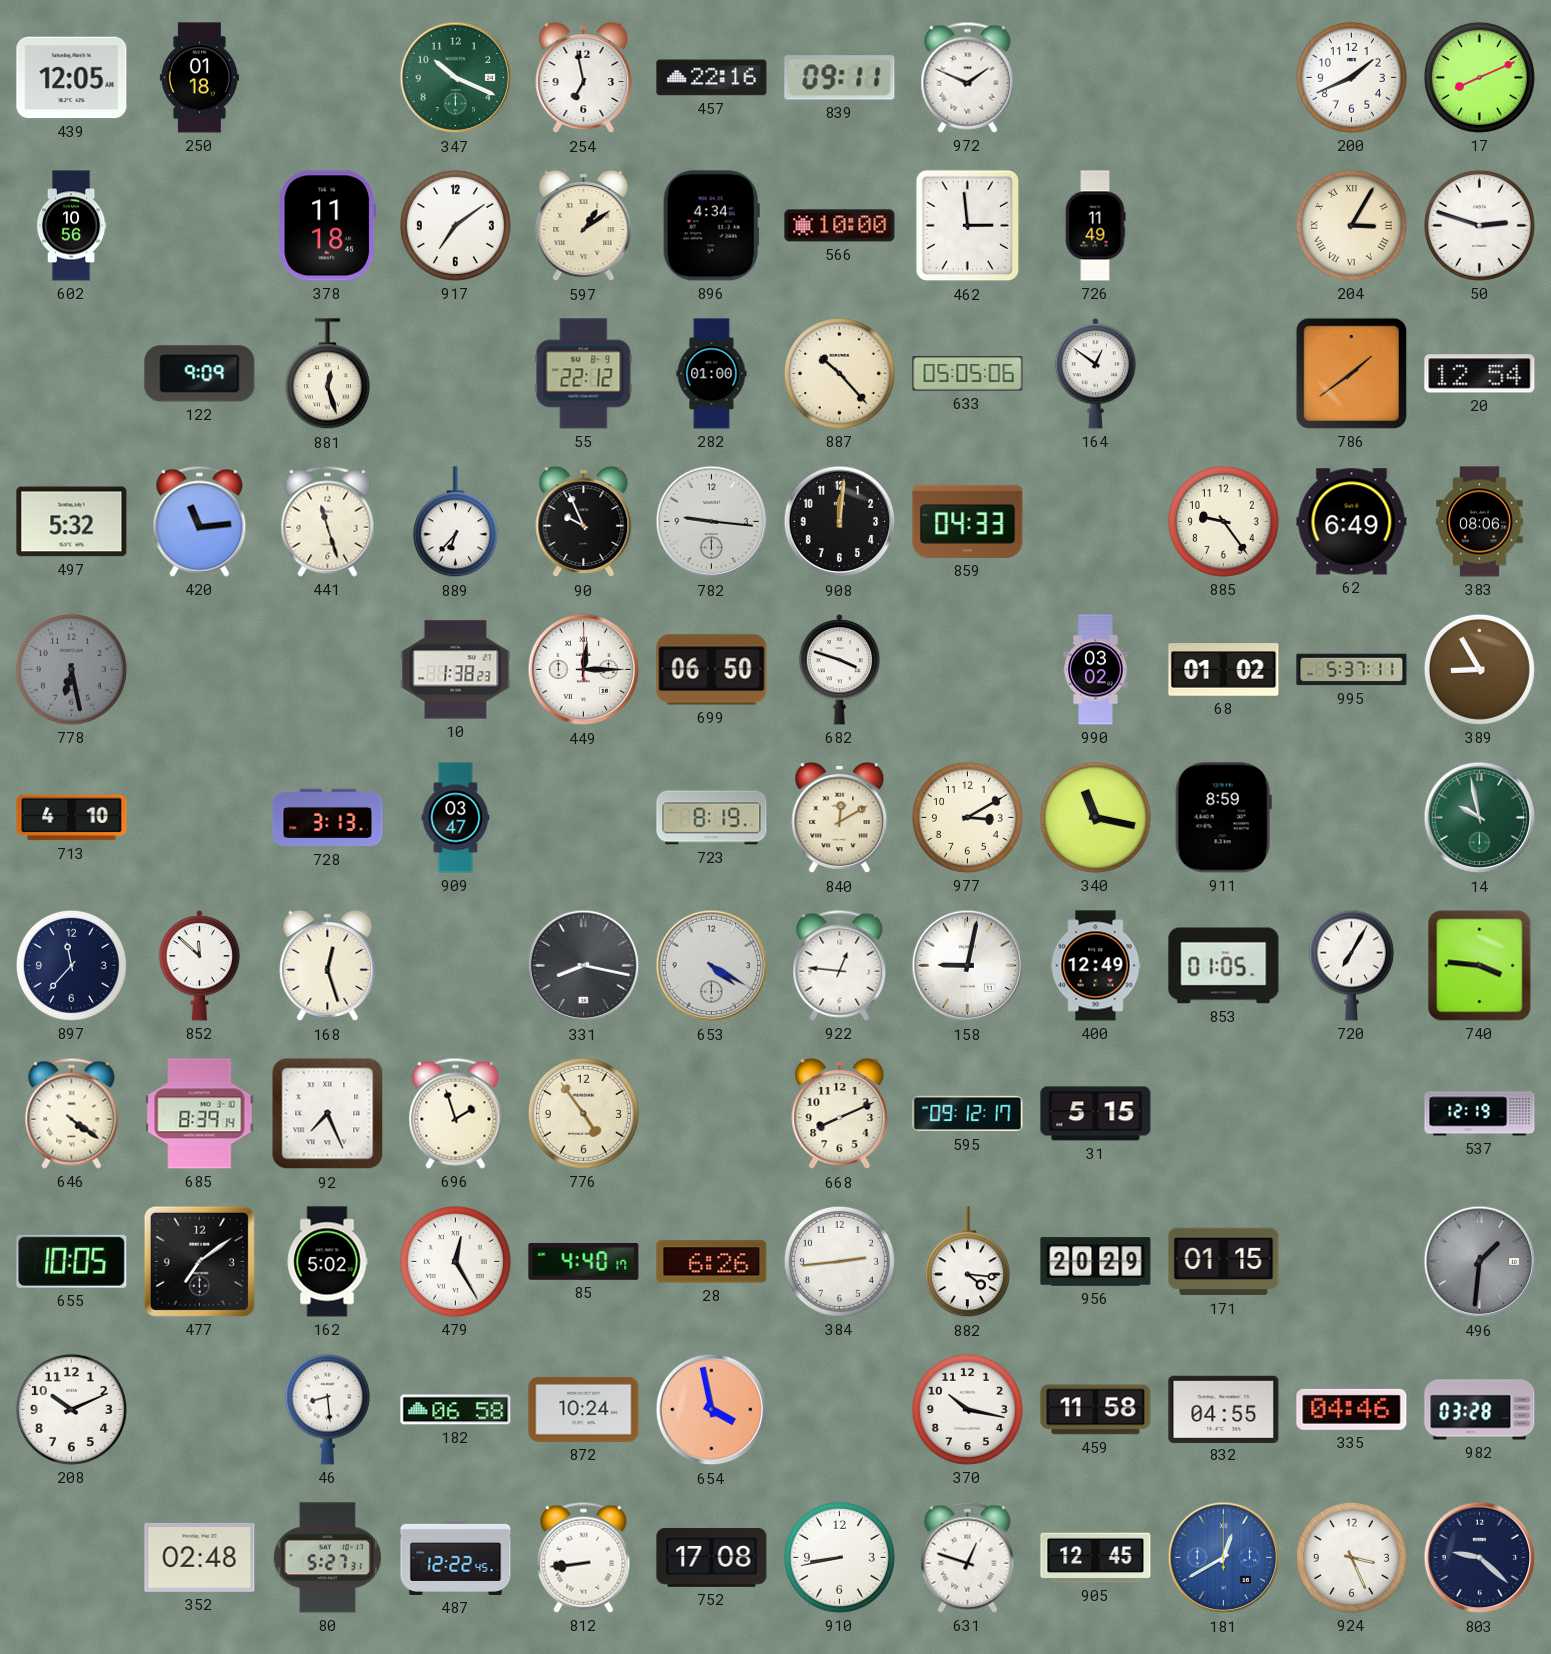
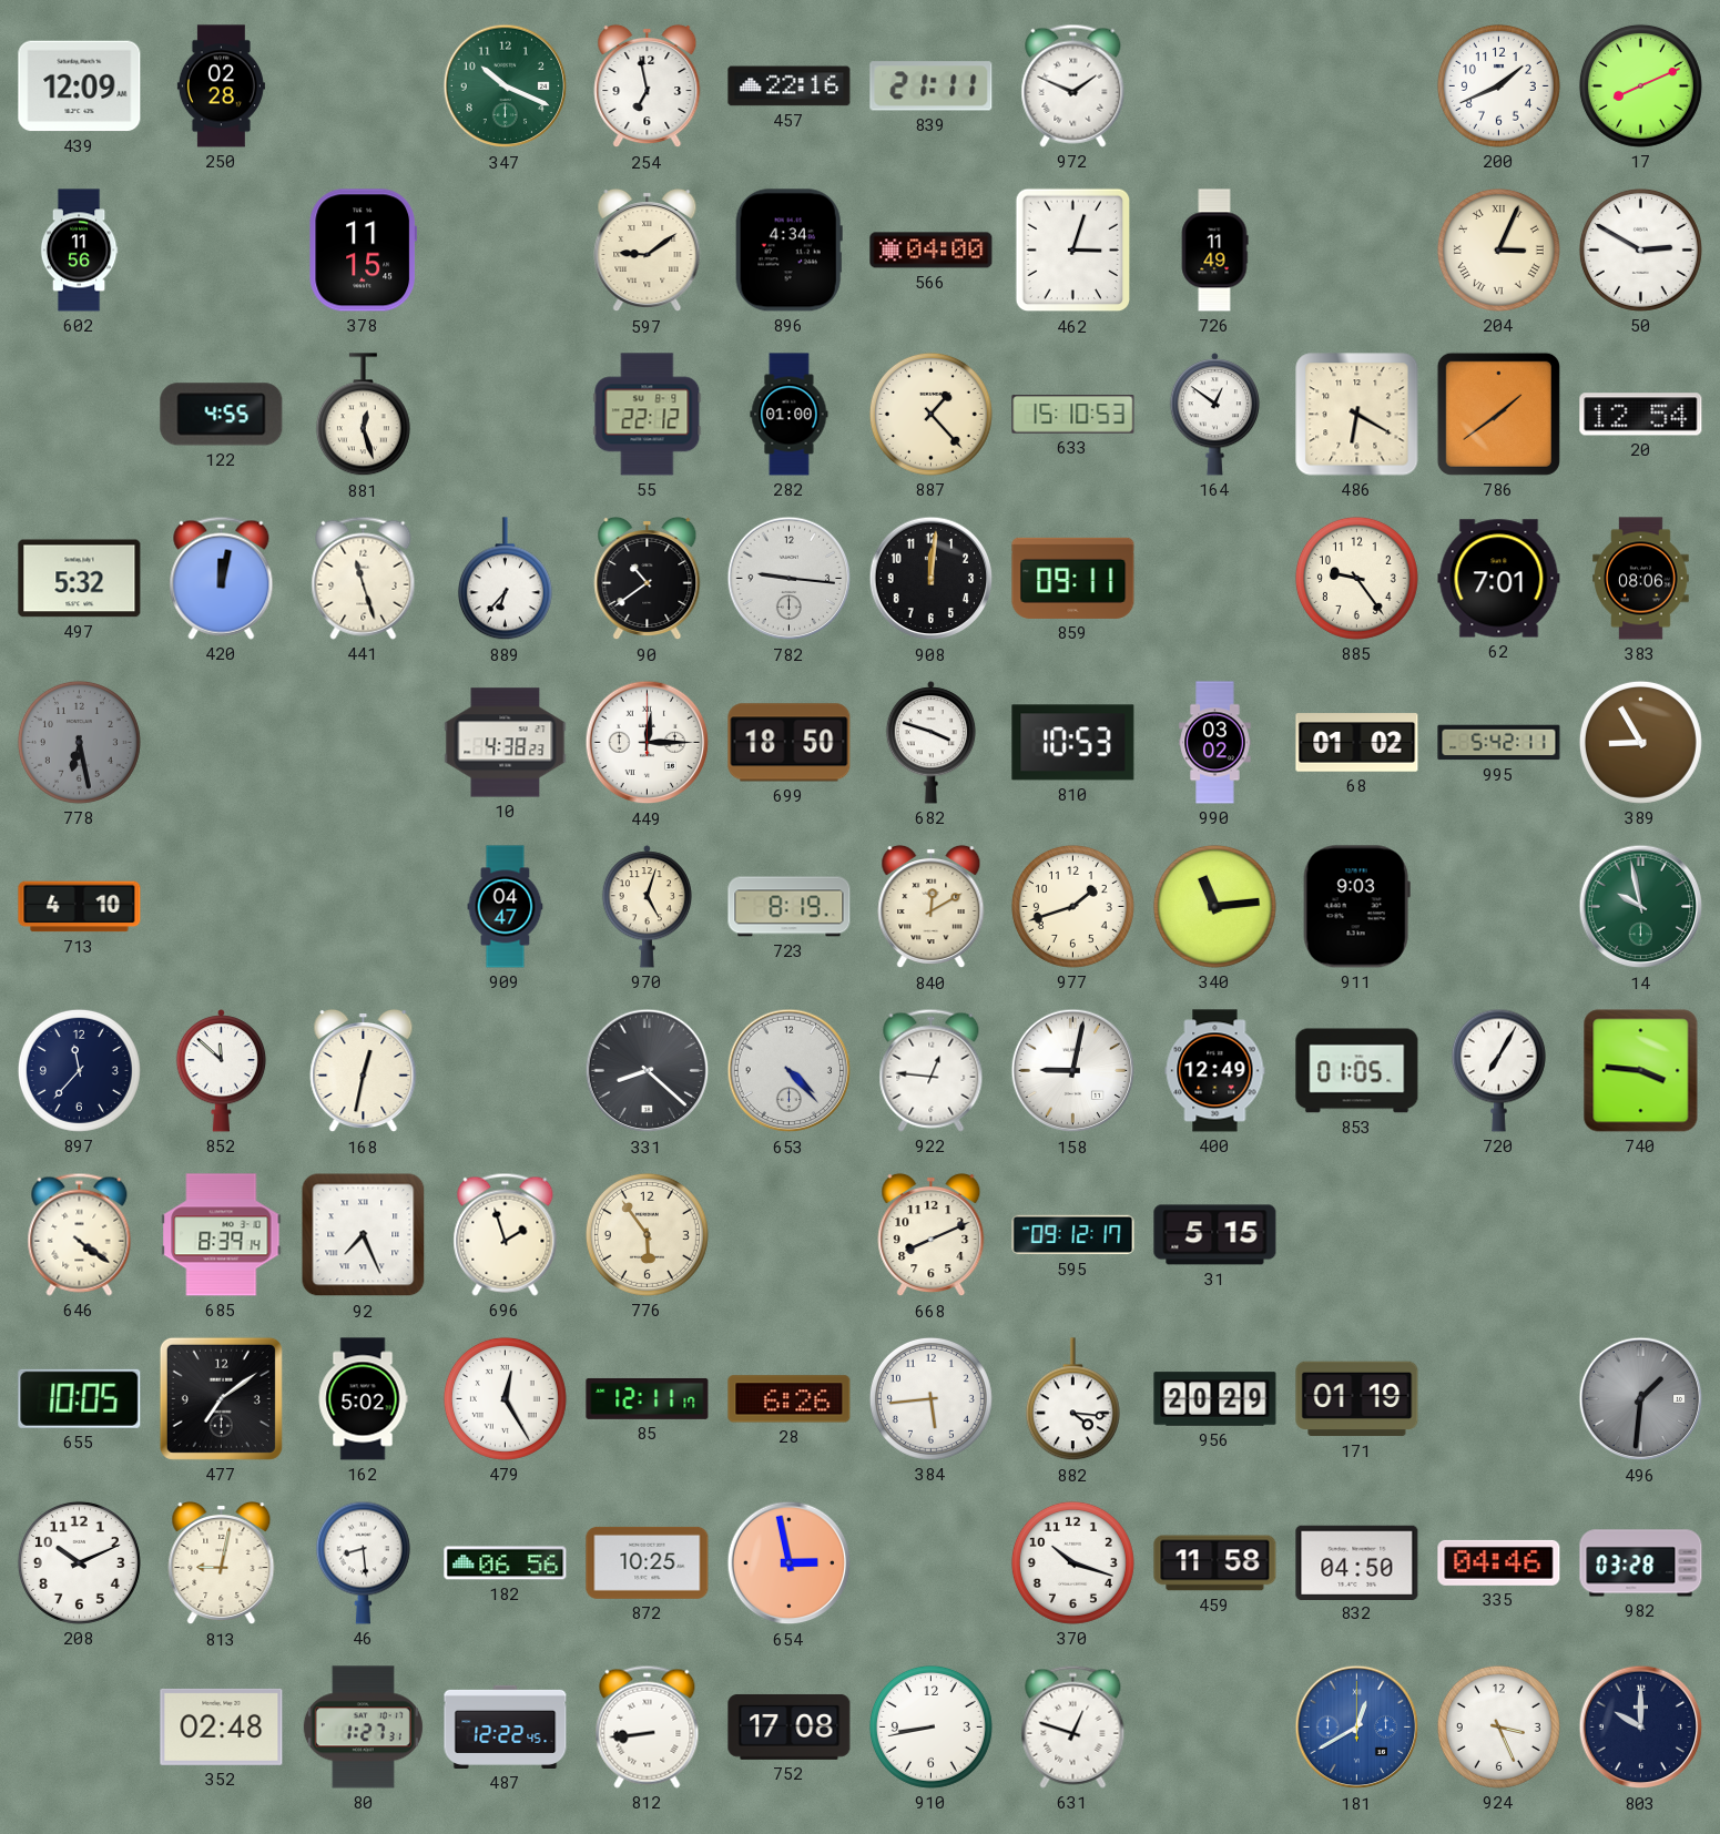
439: 12:05 -> 12:09
250: 01:18 -> 02:28
839: 09:11 -> 21:11
602: 10:56 -> 11:56
378: 11:18 -> 11:15
917: 7:09 -> none
597: 1:09 -> 9:09
566: 10:00 -> 04:00
462: 2:59 -> 3:03
204: 3:05 -> 3:04
50: 2:48 -> 2:50
122: 9:09 -> 4:55
887: 10:23 -> 1:23
633: 05:05 -> 15:10
486: none -> 6:20
420: 11:14 -> 12:02
90: 9:56 -> 10:39
859: 04:33 -> 09:11
62: 6:49 -> 7:01
10: 1:38 -> 4:38
699: 06:50 -> 18:50
810: none -> 10:53
995: 5:37 -> 5:42
728: 3:13 -> none
909: 03:47 -> 04:47
970: none -> 5:03
977: 3:10 -> 1:42
340: 11:17 -> 11:14
911: 8:59 -> 9:03
168: 12:27 -> 12:32
331: 8:17 -> 8:22
653: 4:20 -> 4:23
776: 4:54 -> 5:54
537: 12:19 -> none
85: 4:40 -> 12:11
384: 2:44 -> 5:44
171: 01:15 -> 01:19
813: none -> 9:02
182: 06:58 -> 06:56
872: 10:24 -> 10:25
654: 3:58 -> 2:58
370: 10:17 -> 10:18
832: 04:55 -> 04:50
80: 5:27 -> 1:27
905: 12:45 -> none
803: 9:22 -> 10:00
